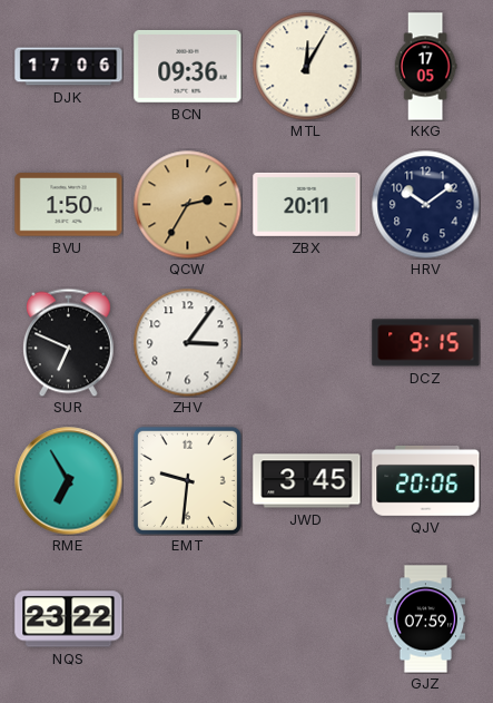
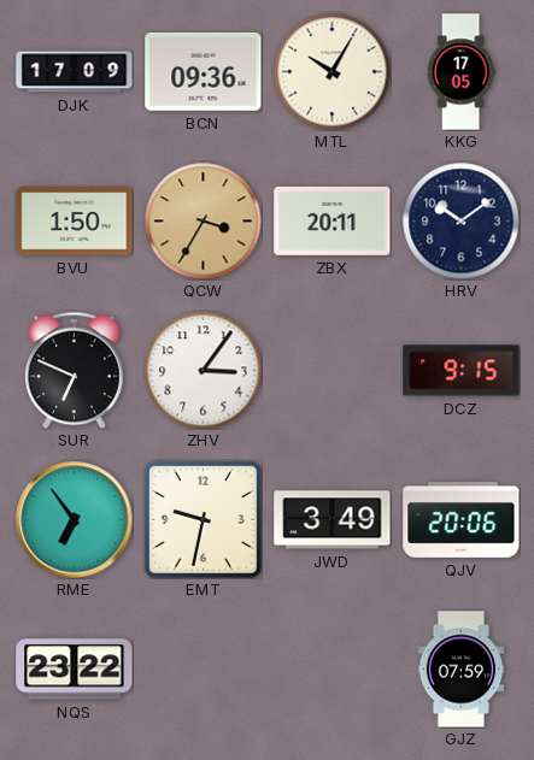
DJK: 17:06 -> 17:09
MTL: 12:05 -> 10:05
QCW: 2:35 -> 3:35
RME: 6:55 -> 6:54
EMT: 9:31 -> 9:32
JWD: 3:45 -> 3:49
